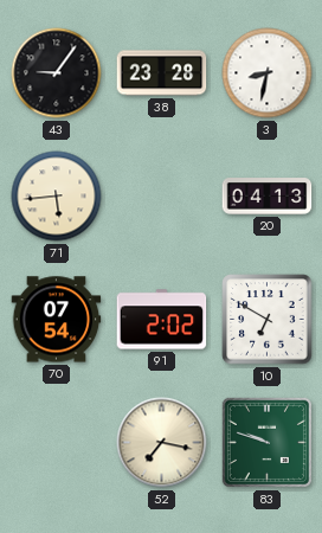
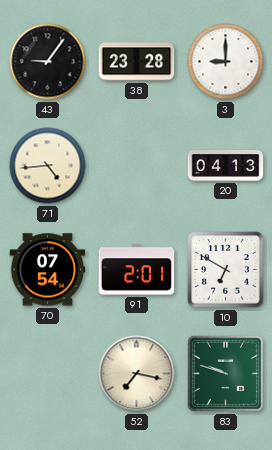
3: 8:32 -> 9:00
71: 5:44 -> 4:44
91: 2:02 -> 2:01
